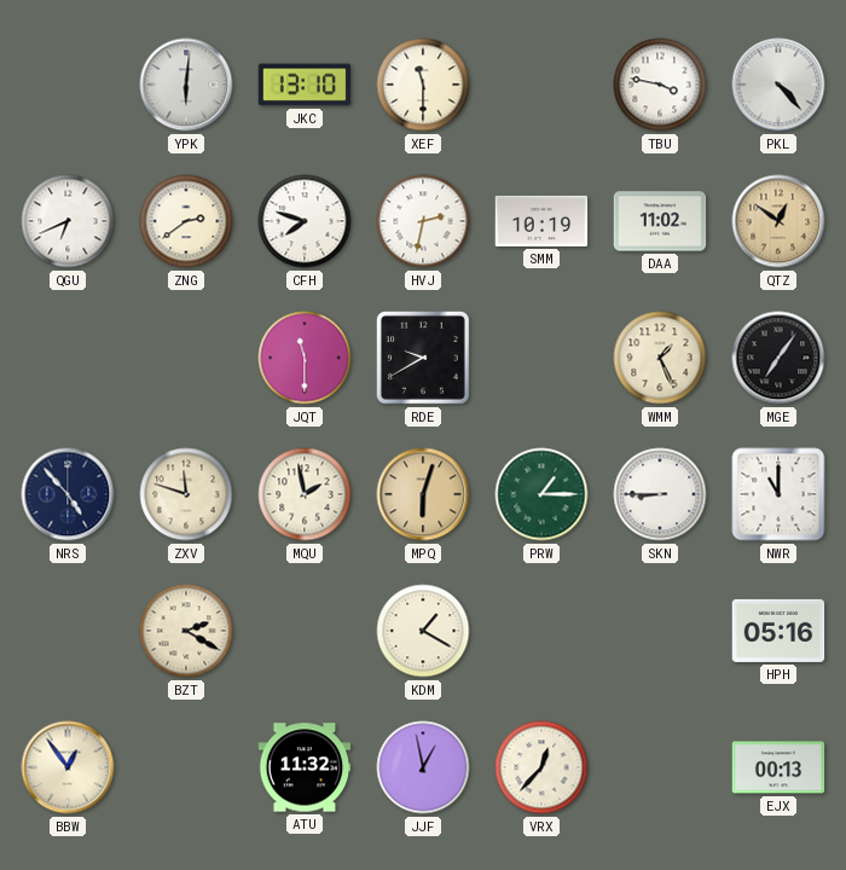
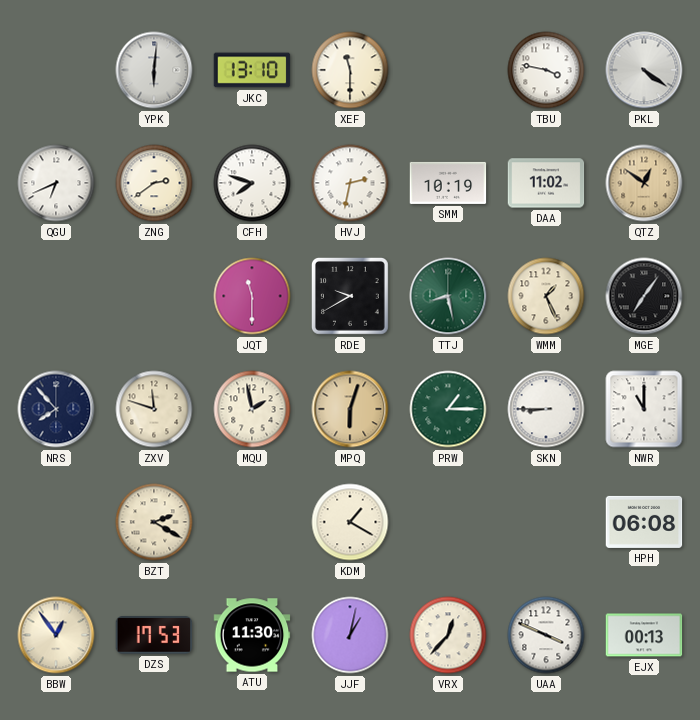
PKL: 4:23 -> 4:21
TTJ: none -> 8:28
NRS: 4:53 -> 7:53
HPH: 05:16 -> 06:08
DZS: none -> 17:53
ATU: 11:32 -> 11:30
JJF: 12:58 -> 1:02
UAA: none -> 3:49
